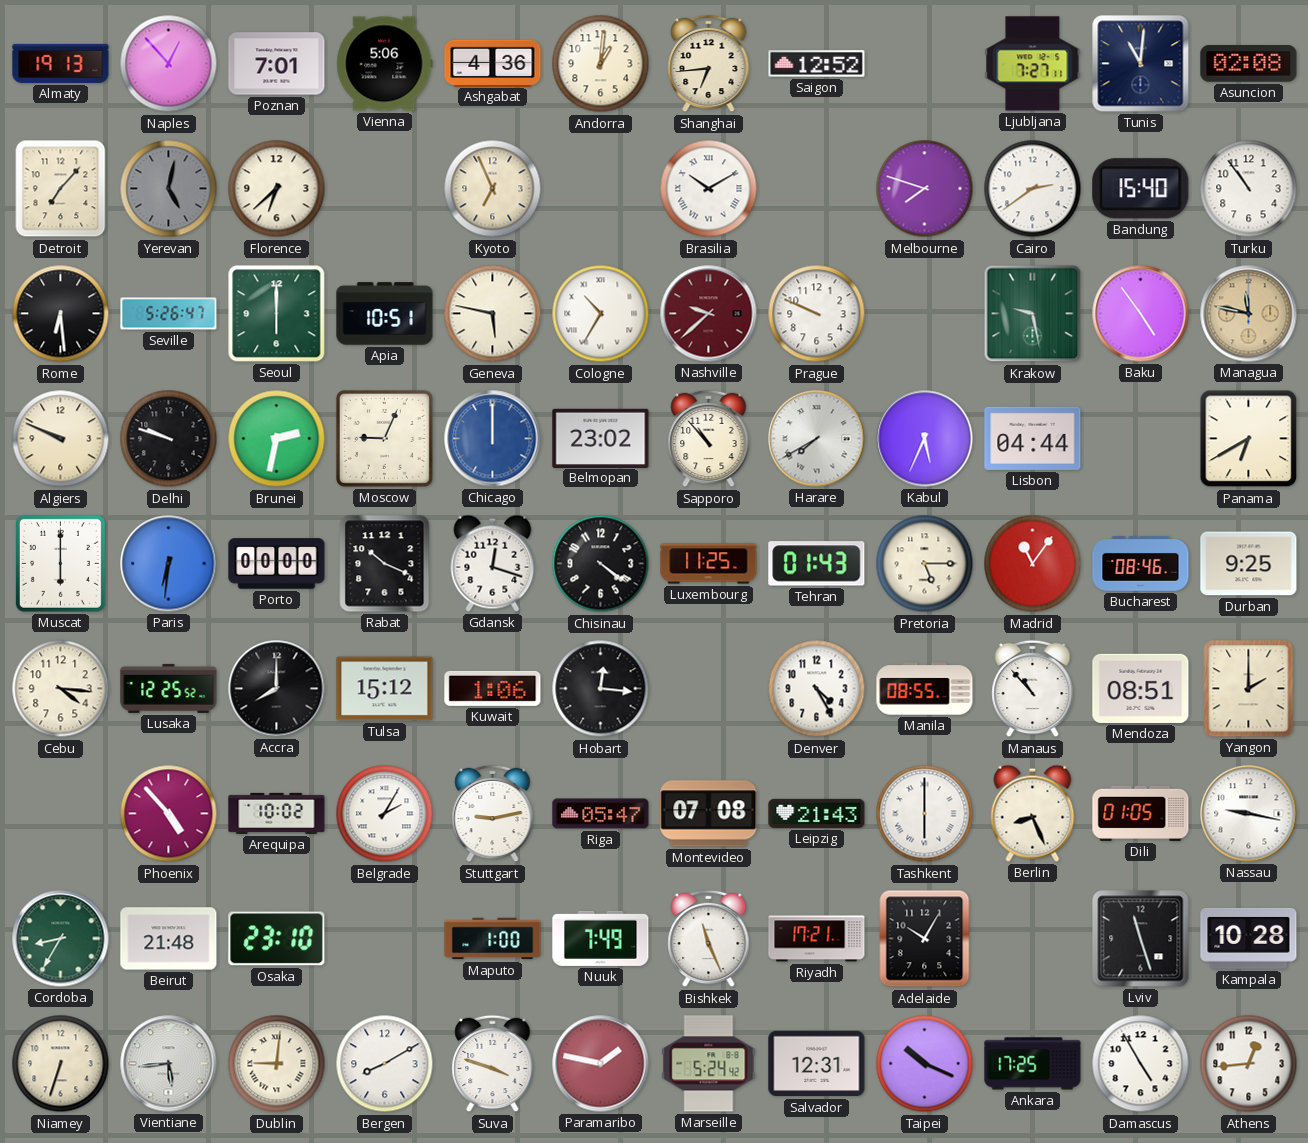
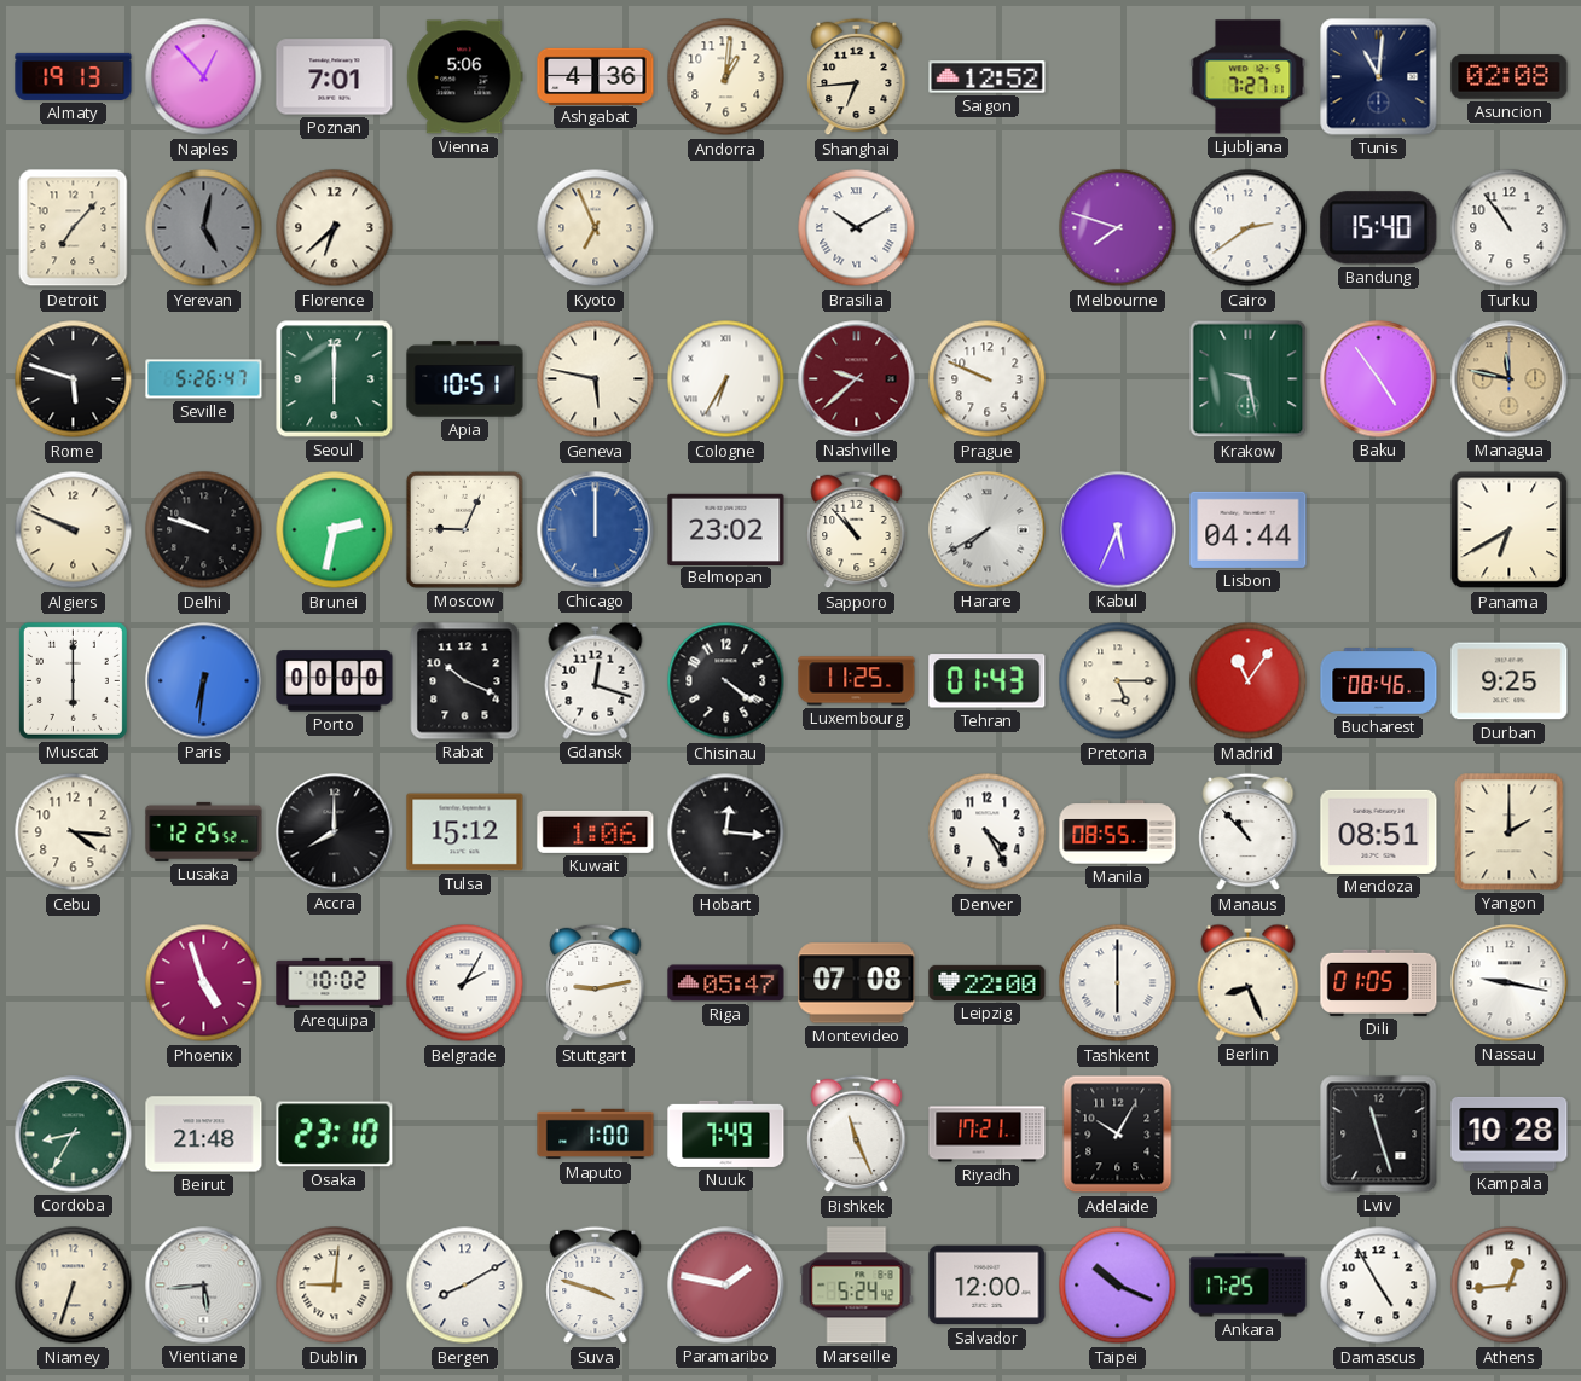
Rome: 6:29 -> 5:48
Cologne: 10:35 -> 6:35
Phoenix: 4:53 -> 4:57
Leipzig: 21:43 -> 22:00
Salvador: 12:31 -> 12:00
